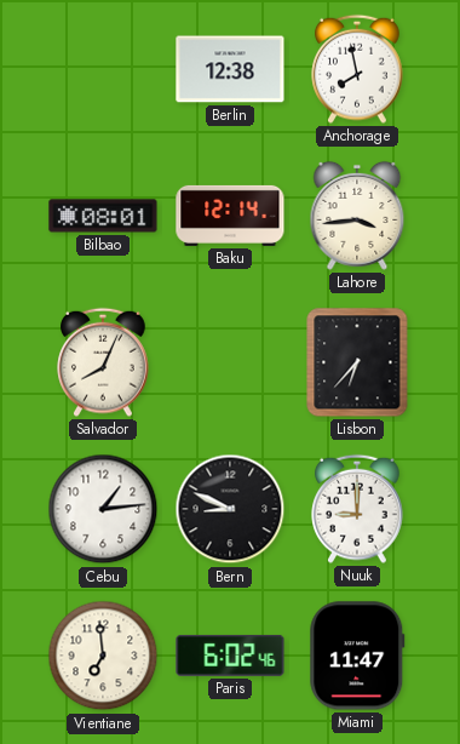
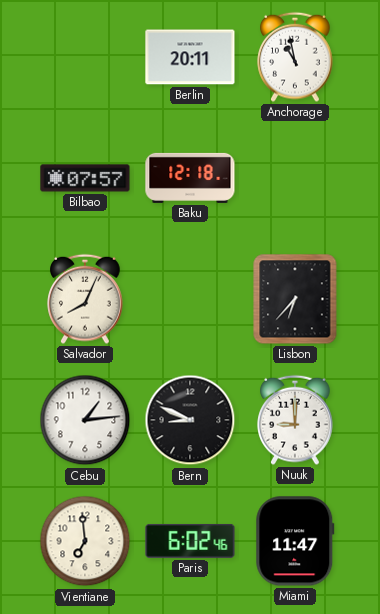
Berlin: 12:38 -> 20:11
Anchorage: 7:58 -> 10:58
Bilbao: 08:01 -> 07:57
Baku: 12:14 -> 12:18
Lahore: 3:44 -> none
